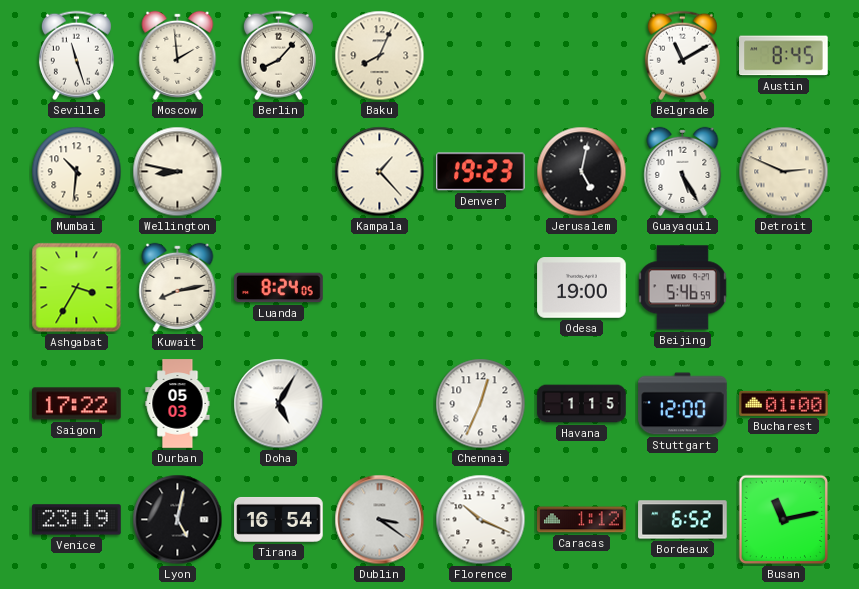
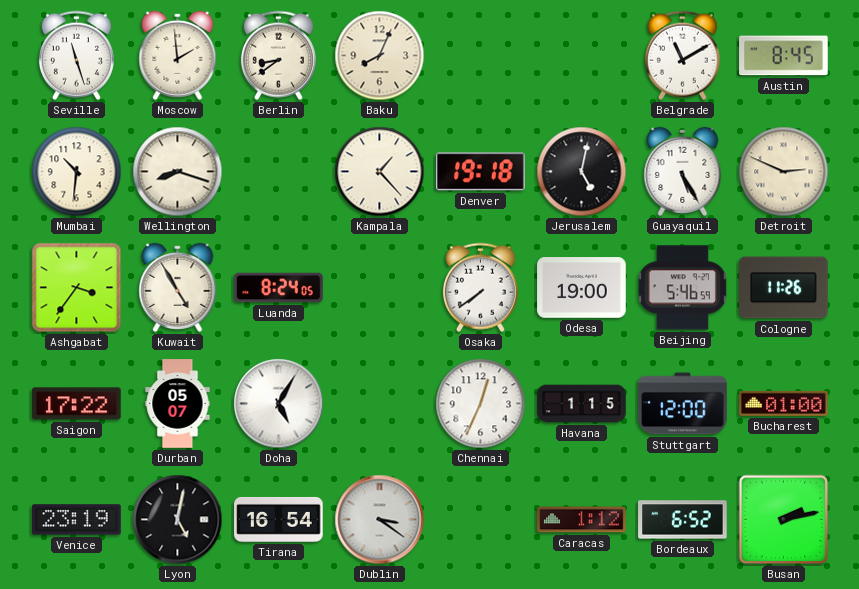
Berlin: 8:07 -> 8:39
Wellington: 8:47 -> 8:18
Denver: 19:23 -> 19:18
Ashgabat: 3:35 -> 3:36
Kuwait: 8:13 -> 4:55
Osaka: none -> 7:39
Cologne: none -> 11:26
Durban: 05:03 -> 05:07
Florence: 10:19 -> none
Busan: 11:13 -> 2:13
